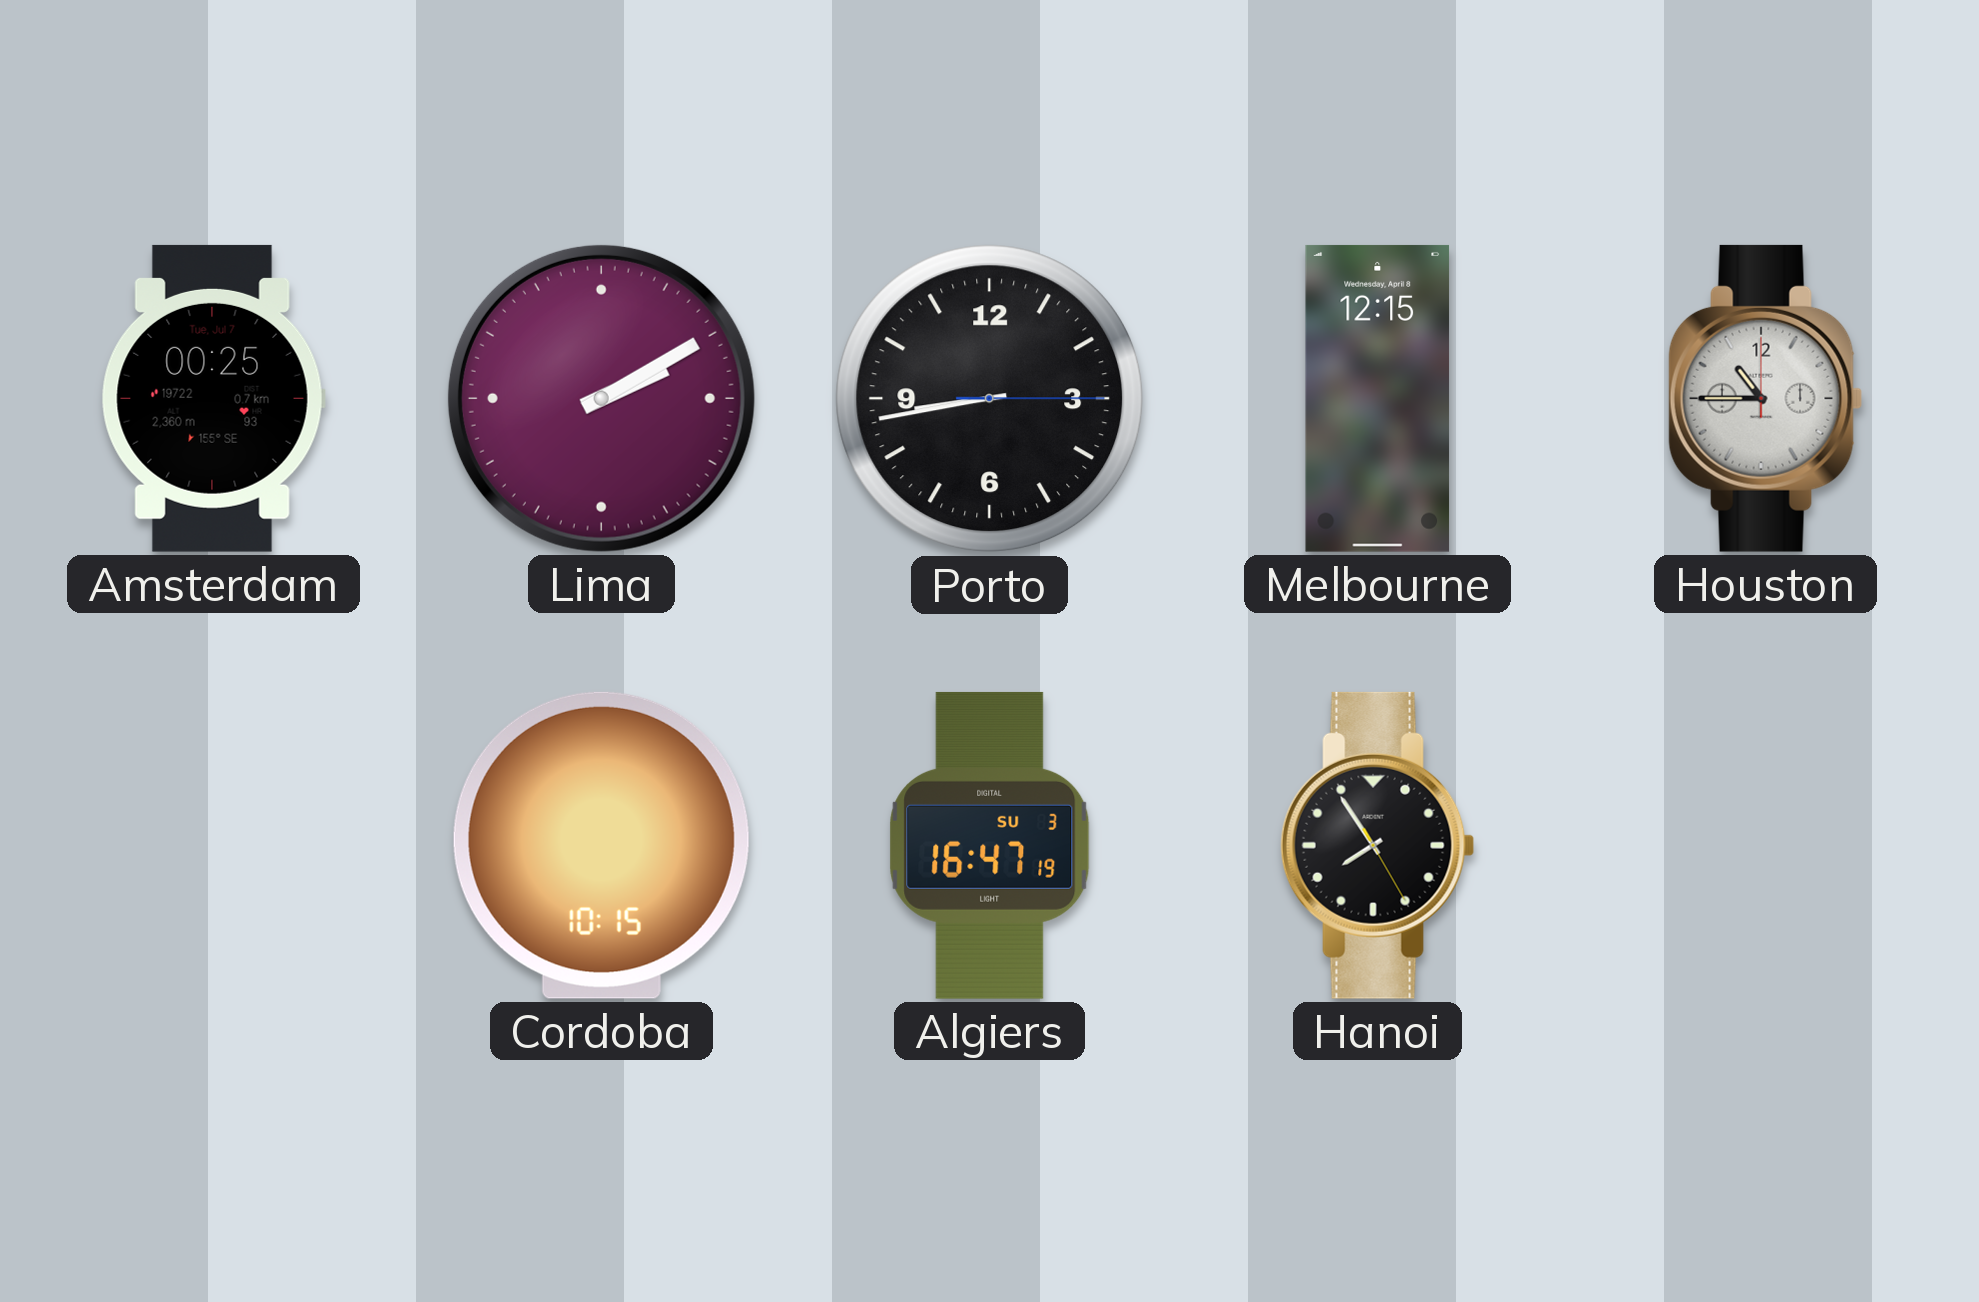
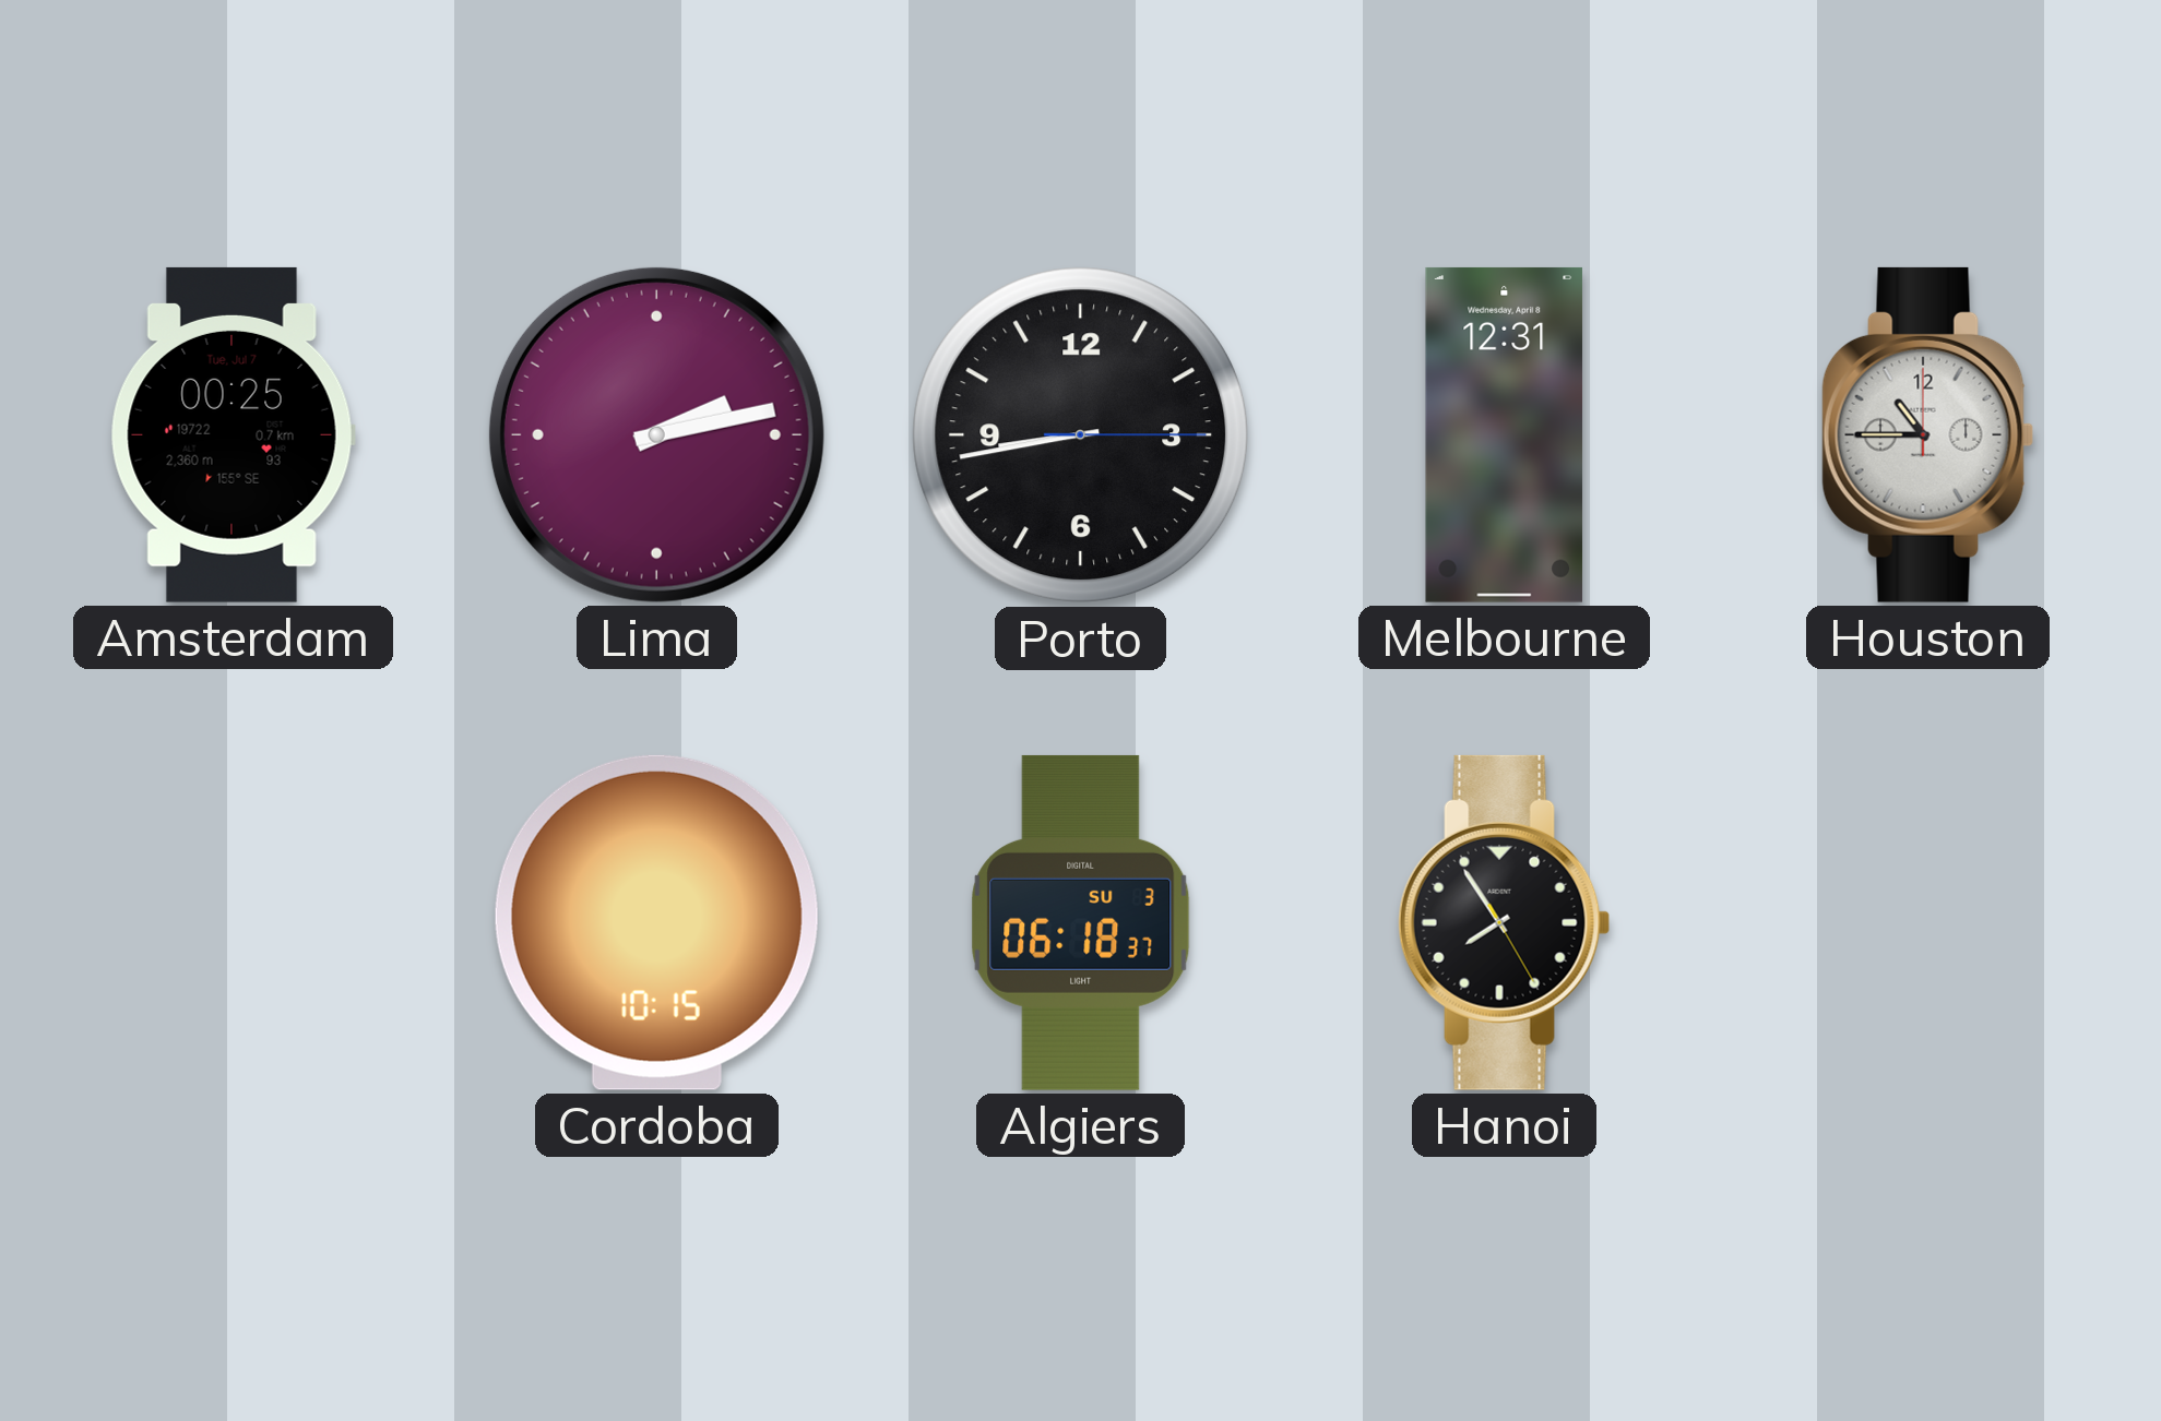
Lima: 2:10 -> 2:13
Melbourne: 12:15 -> 12:31
Algiers: 16:47 -> 06:18
